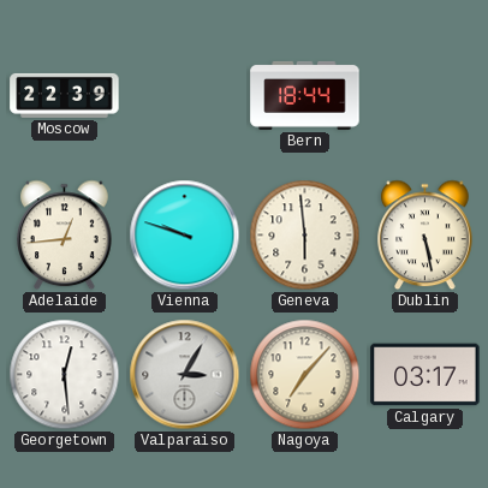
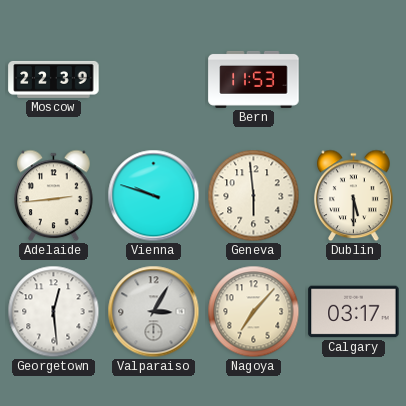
Bern: 18:44 -> 11:53
Adelaide: 12:44 -> 2:44
Dublin: 5:28 -> 5:30
